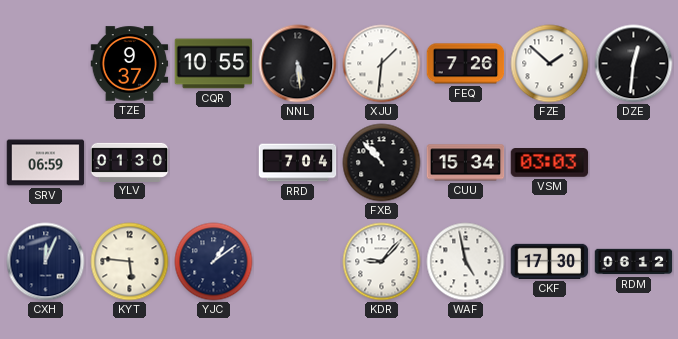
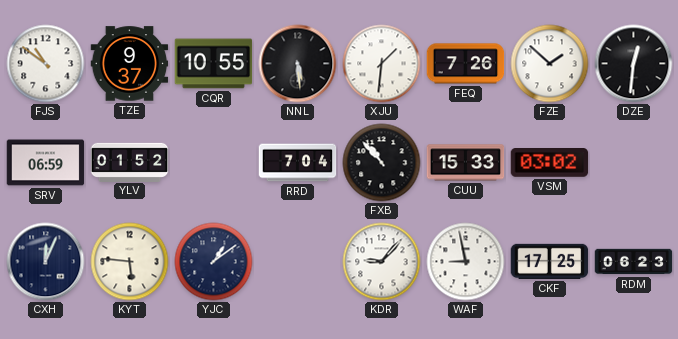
FJS: none -> 10:51
YLV: 01:30 -> 01:52
CUU: 15:34 -> 15:33
VSM: 03:03 -> 03:02
WAF: 4:58 -> 8:58
CKF: 17:30 -> 17:25
RDM: 06:12 -> 06:23
